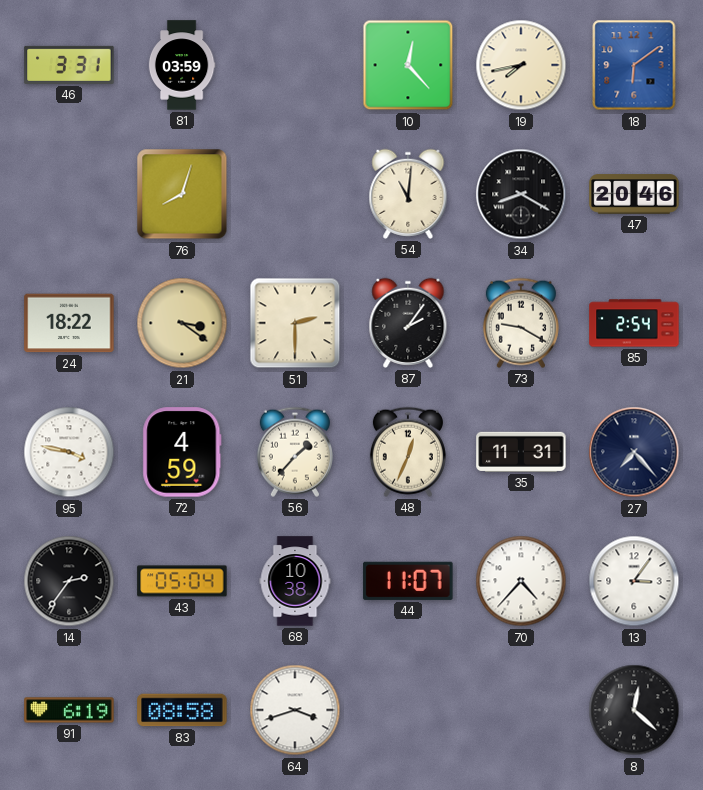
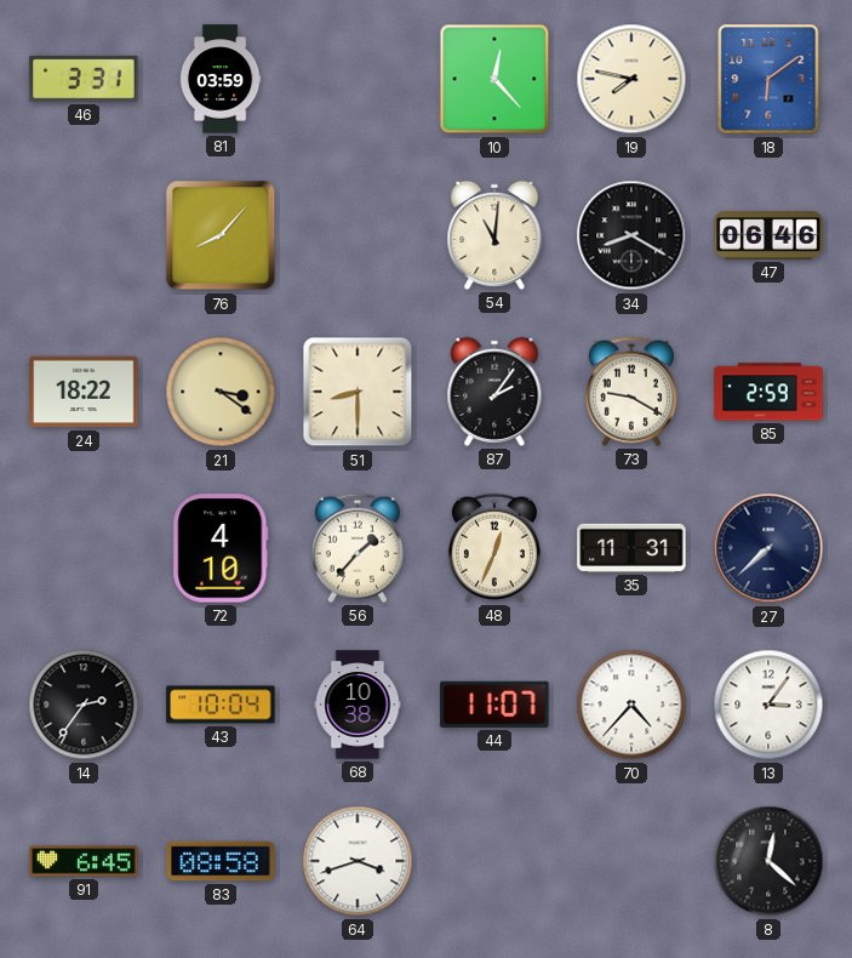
19: 7:43 -> 7:47
76: 8:03 -> 8:07
47: 20:46 -> 06:46
51: 2:30 -> 8:30
85: 2:54 -> 2:59
95: 3:47 -> none
72: 4:59 -> 4:10
27: 7:23 -> 7:38
43: 05:04 -> 10:04
91: 6:19 -> 6:45
